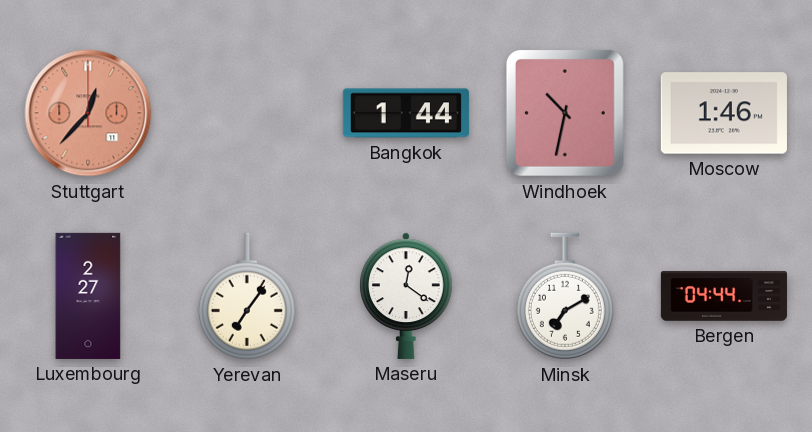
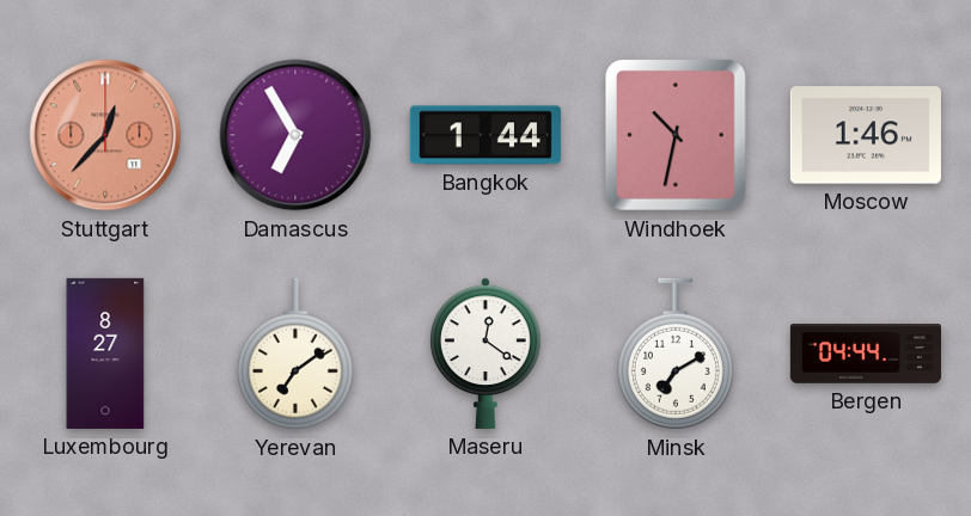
Damascus: none -> 6:55
Luxembourg: 2:27 -> 8:27
Yerevan: 7:06 -> 7:09
